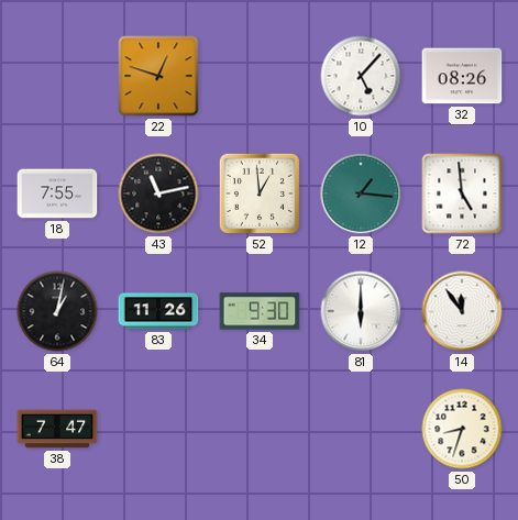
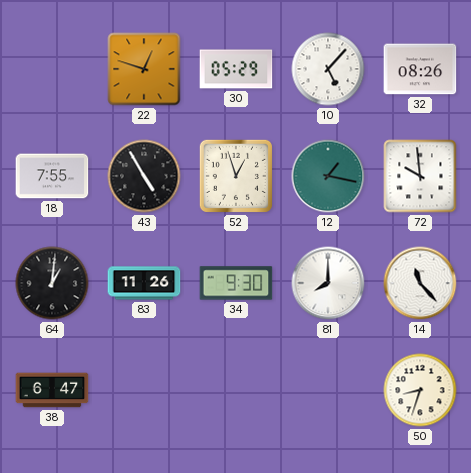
30: none -> 05:29
43: 11:13 -> 4:55
52: 12:59 -> 12:57
12: 1:16 -> 1:17
72: 4:59 -> 9:59
64: 1:02 -> 1:01
81: 6:00 -> 8:00
14: 11:54 -> 11:23
38: 7:47 -> 6:47
